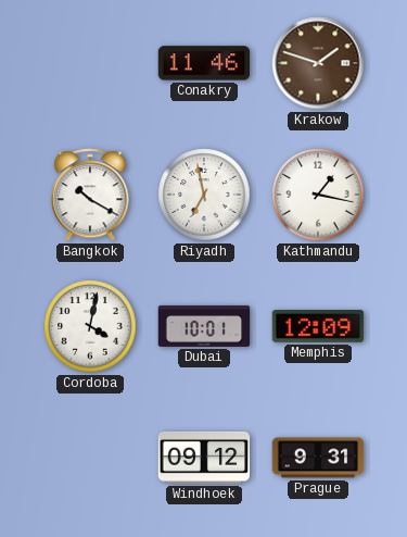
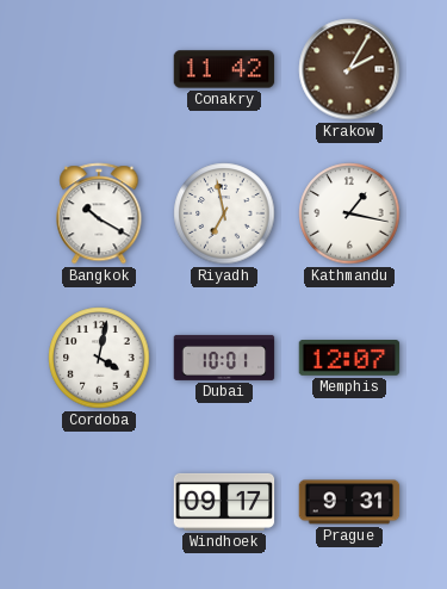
Conakry: 11:46 -> 11:42
Krakow: 1:48 -> 2:05
Memphis: 12:09 -> 12:07
Windhoek: 09:12 -> 09:17
